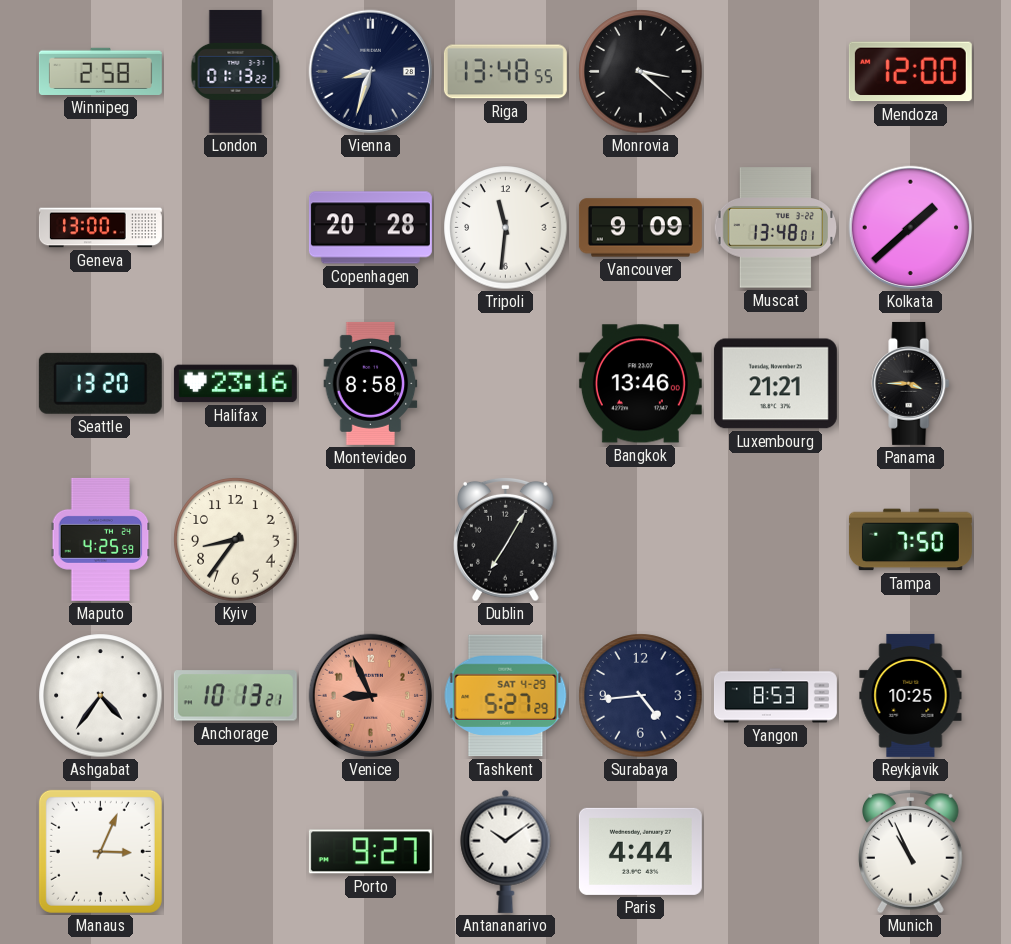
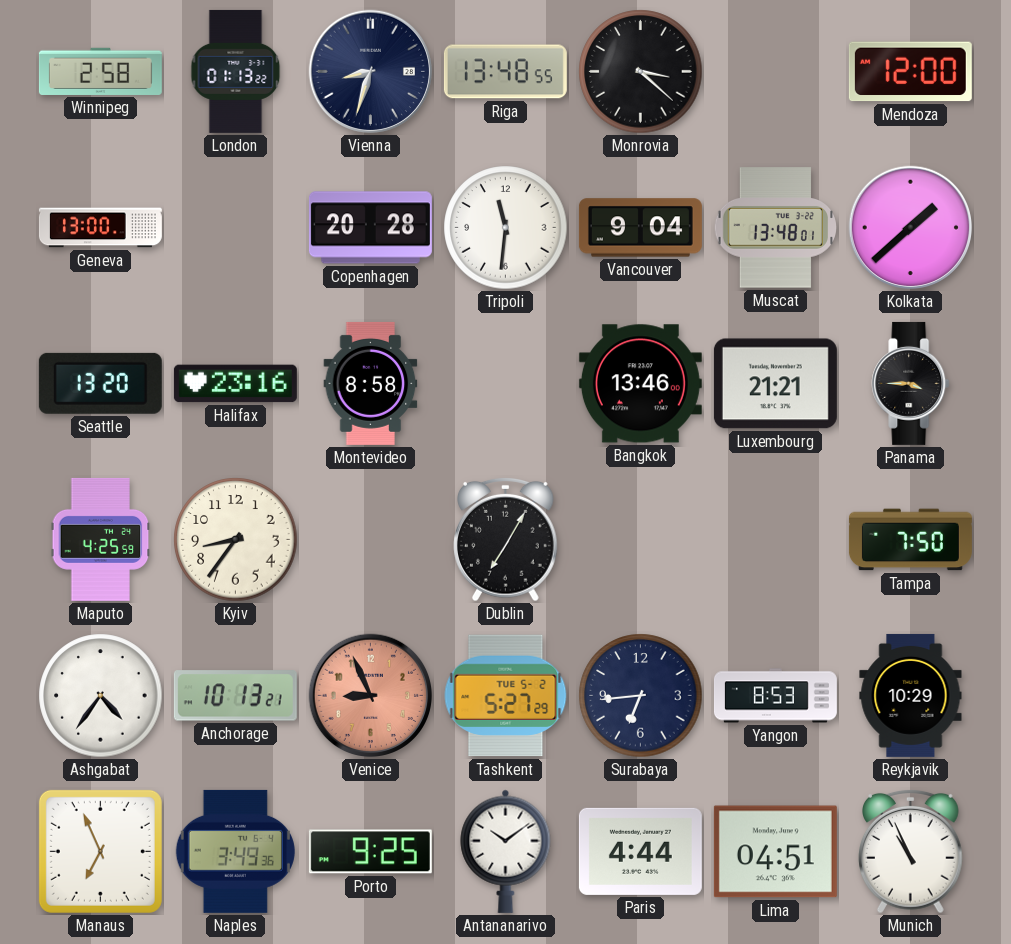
Vancouver: 9:09 -> 9:04
Tashkent date: SAT 4-29 -> TUE 5-2
Surabaya: 4:44 -> 6:44
Reykjavik: 10:25 -> 10:29
Manaus: 3:04 -> 6:56
Naples: none -> 3:49
Porto: 9:27 -> 9:25
Lima: none -> 04:51
